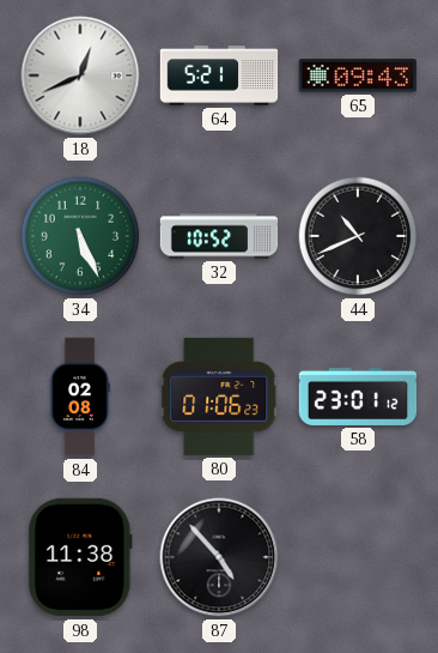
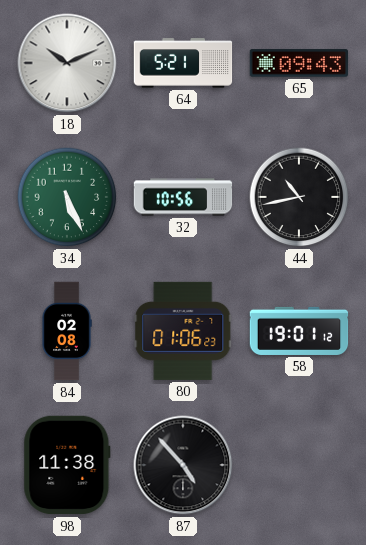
18: 12:41 -> 10:11
32: 10:52 -> 10:56
44: 10:41 -> 10:43
58: 23:01 -> 19:01
